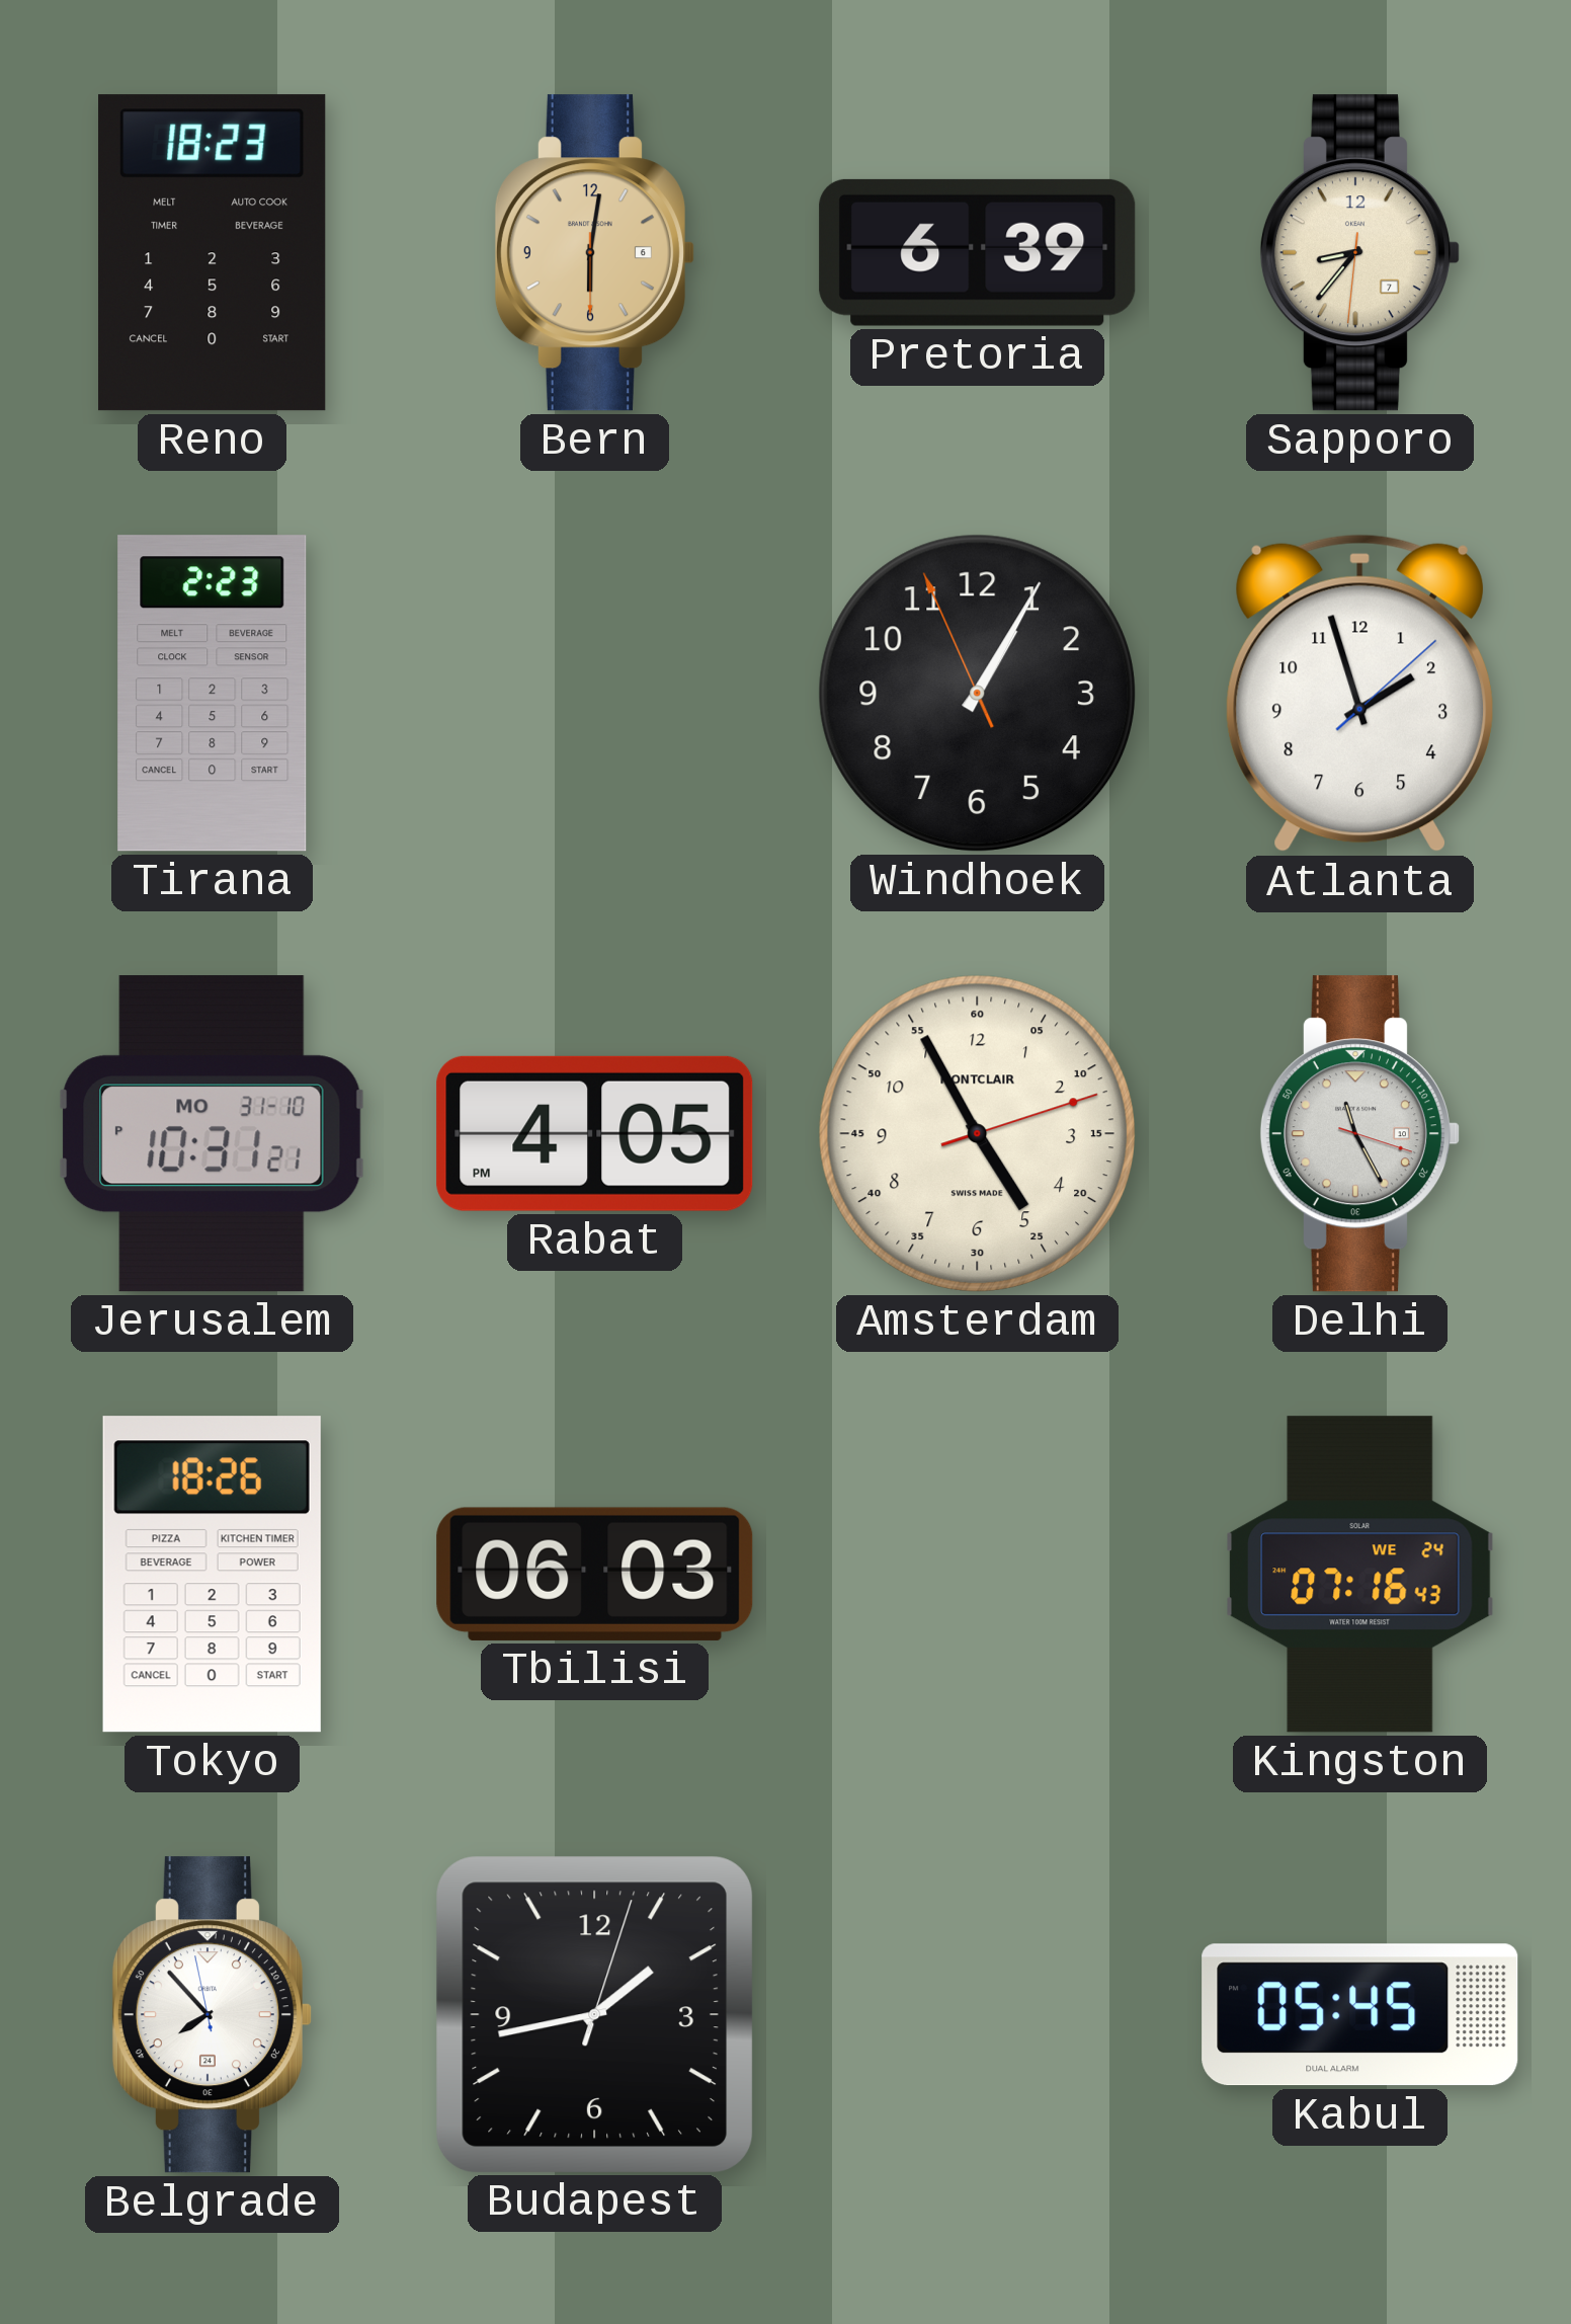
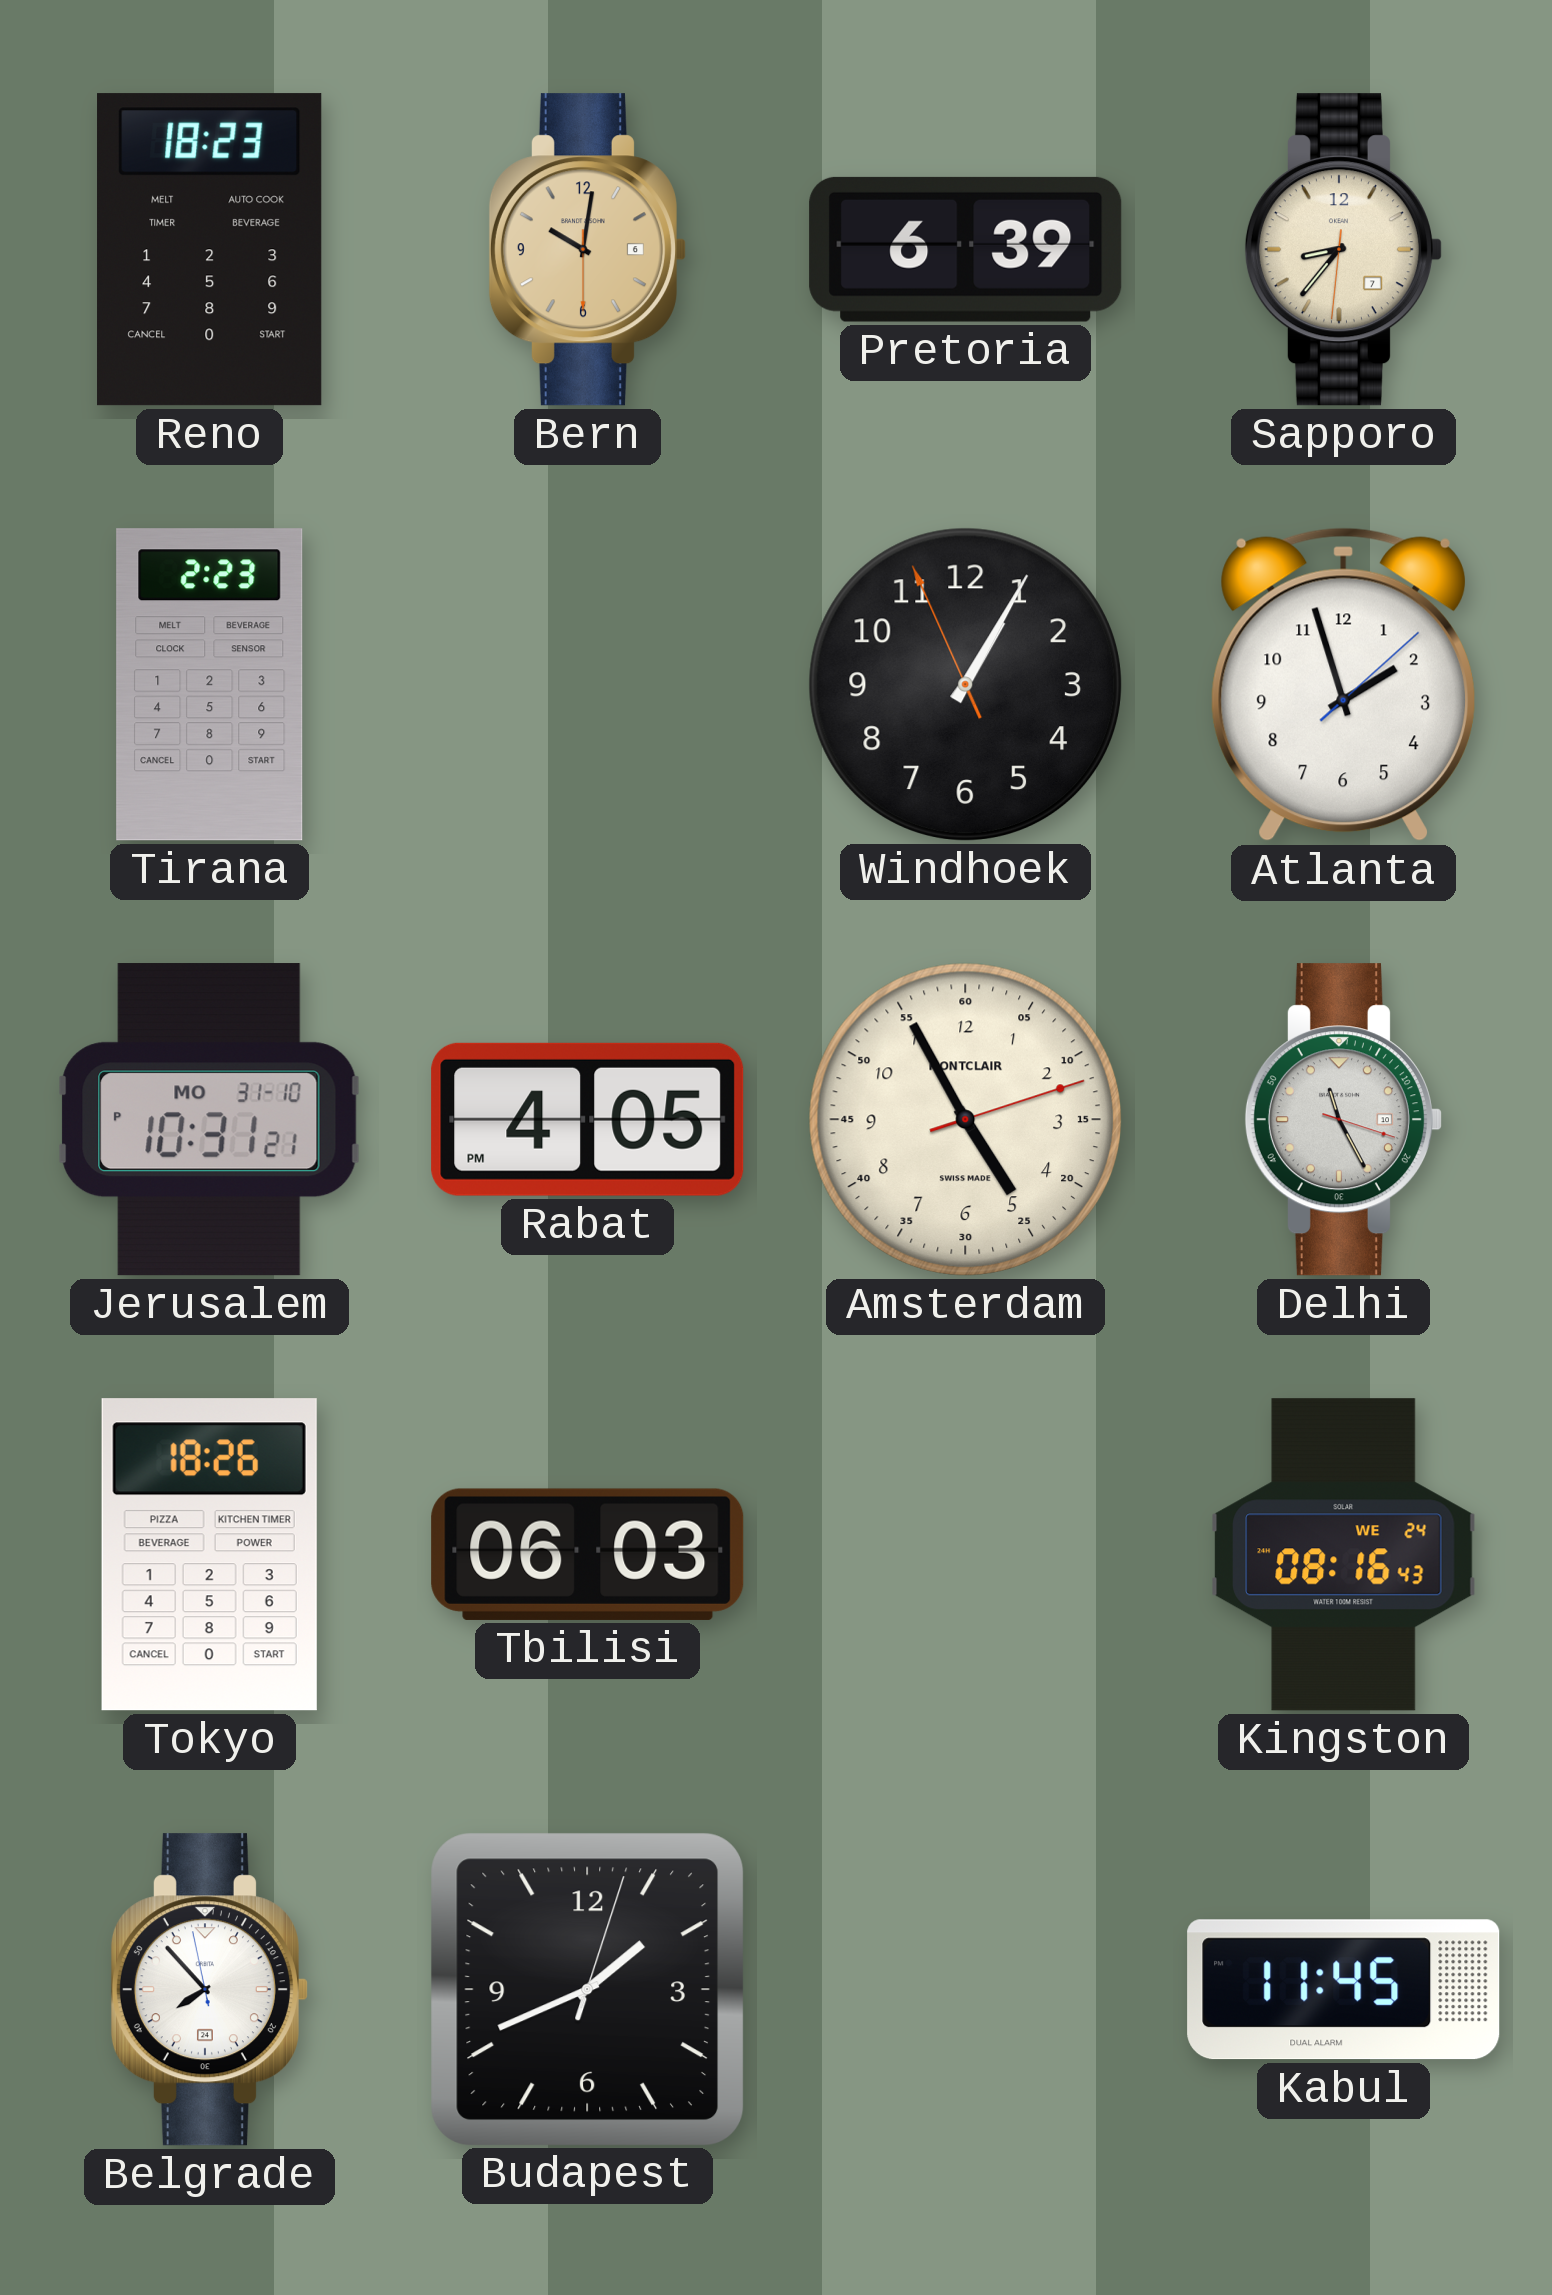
Bern: 6:01 -> 10:01
Kingston: 07:16 -> 08:16
Budapest: 1:43 -> 1:41
Kabul: 05:45 -> 11:45
